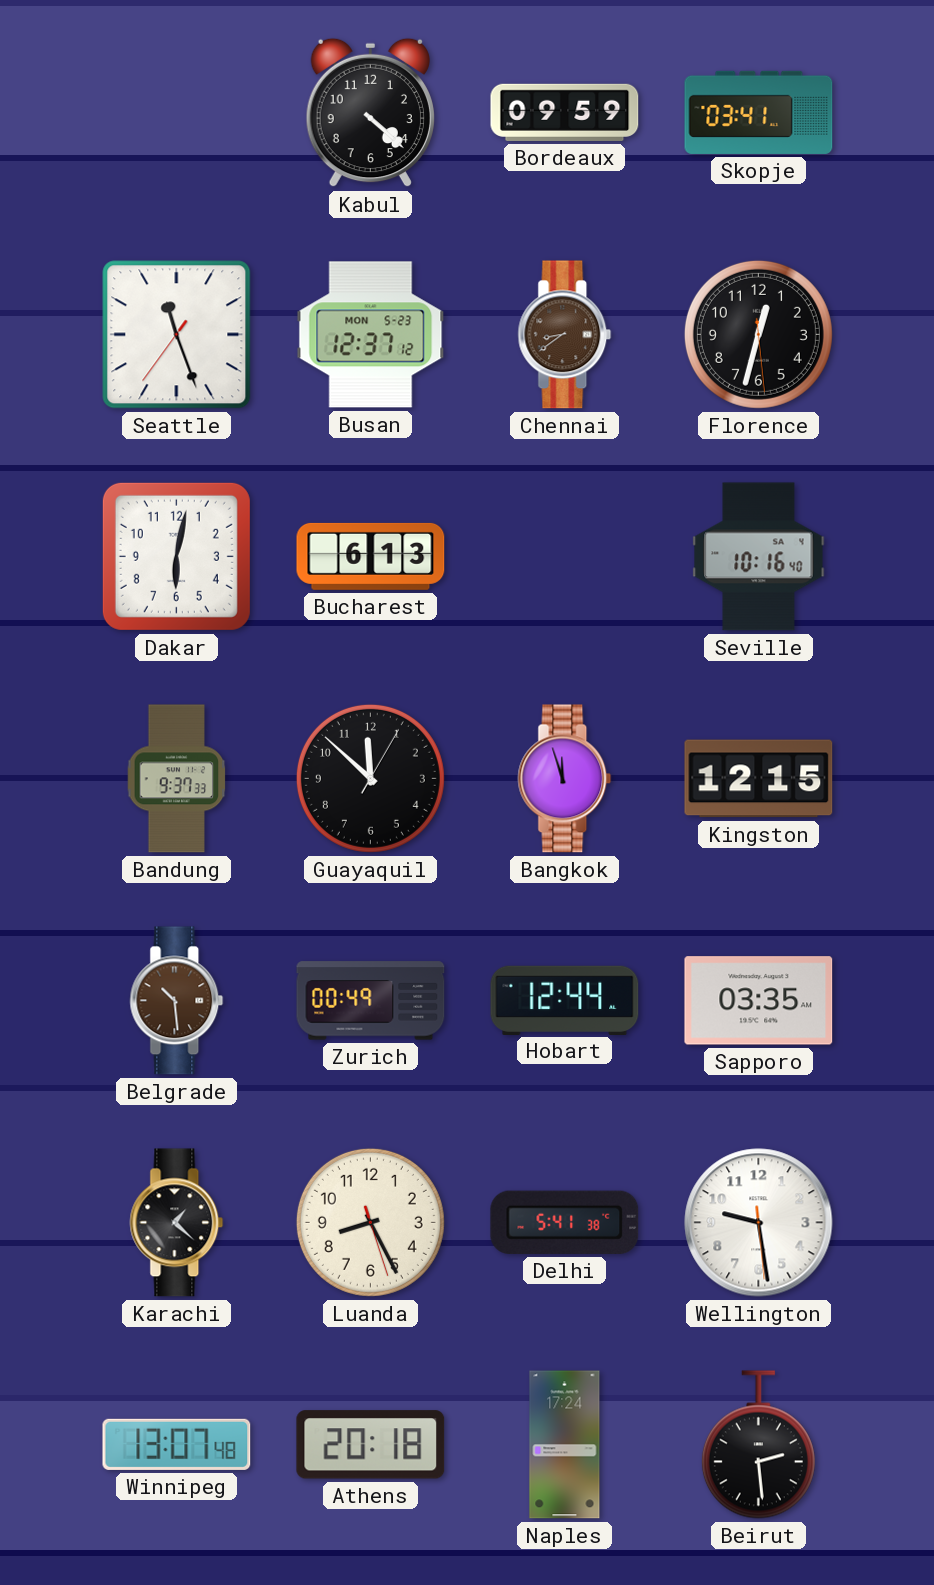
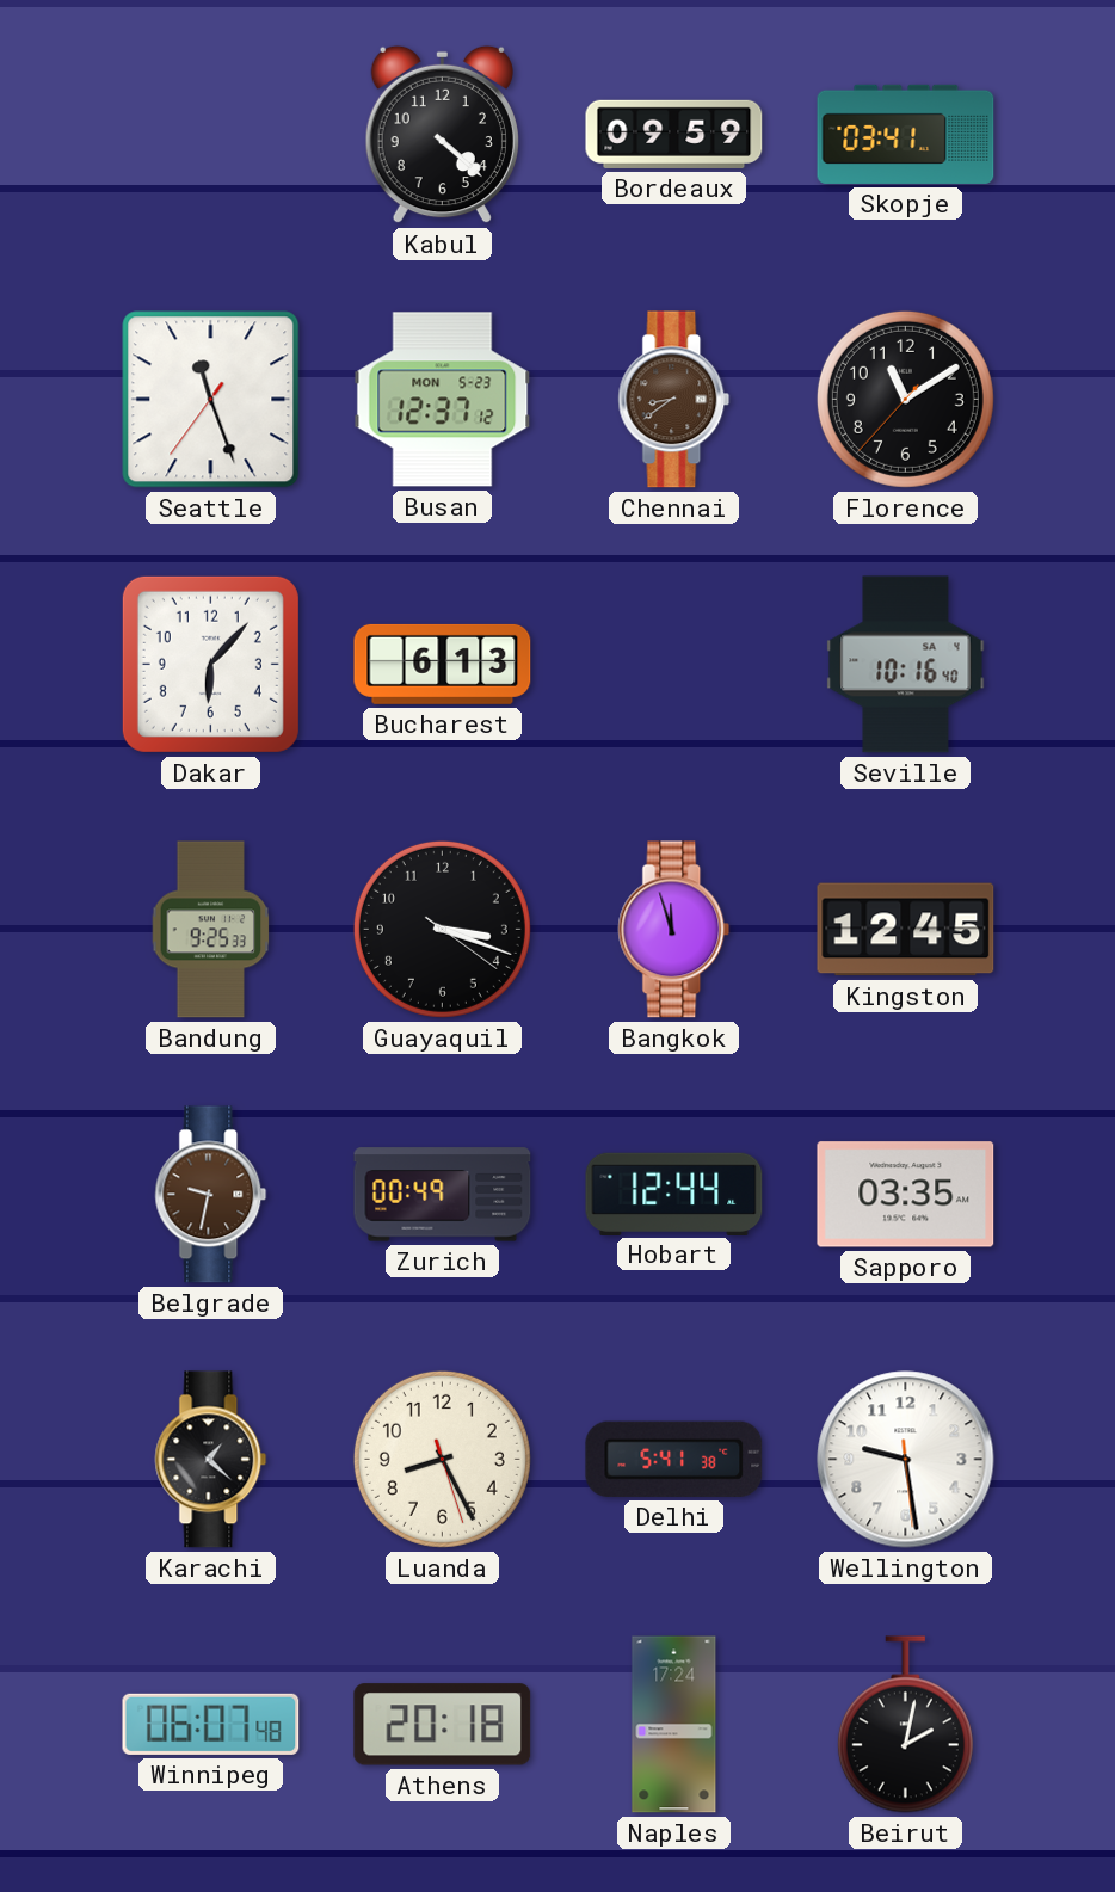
Florence: 12:32 -> 11:09
Dakar: 6:02 -> 6:07
Bandung: 9:37 -> 9:25
Guayaquil: 11:52 -> 3:18
Kingston: 12:15 -> 12:45
Belgrade: 10:29 -> 9:32
Winnipeg: 13:07 -> 06:07
Beirut: 2:29 -> 2:02
